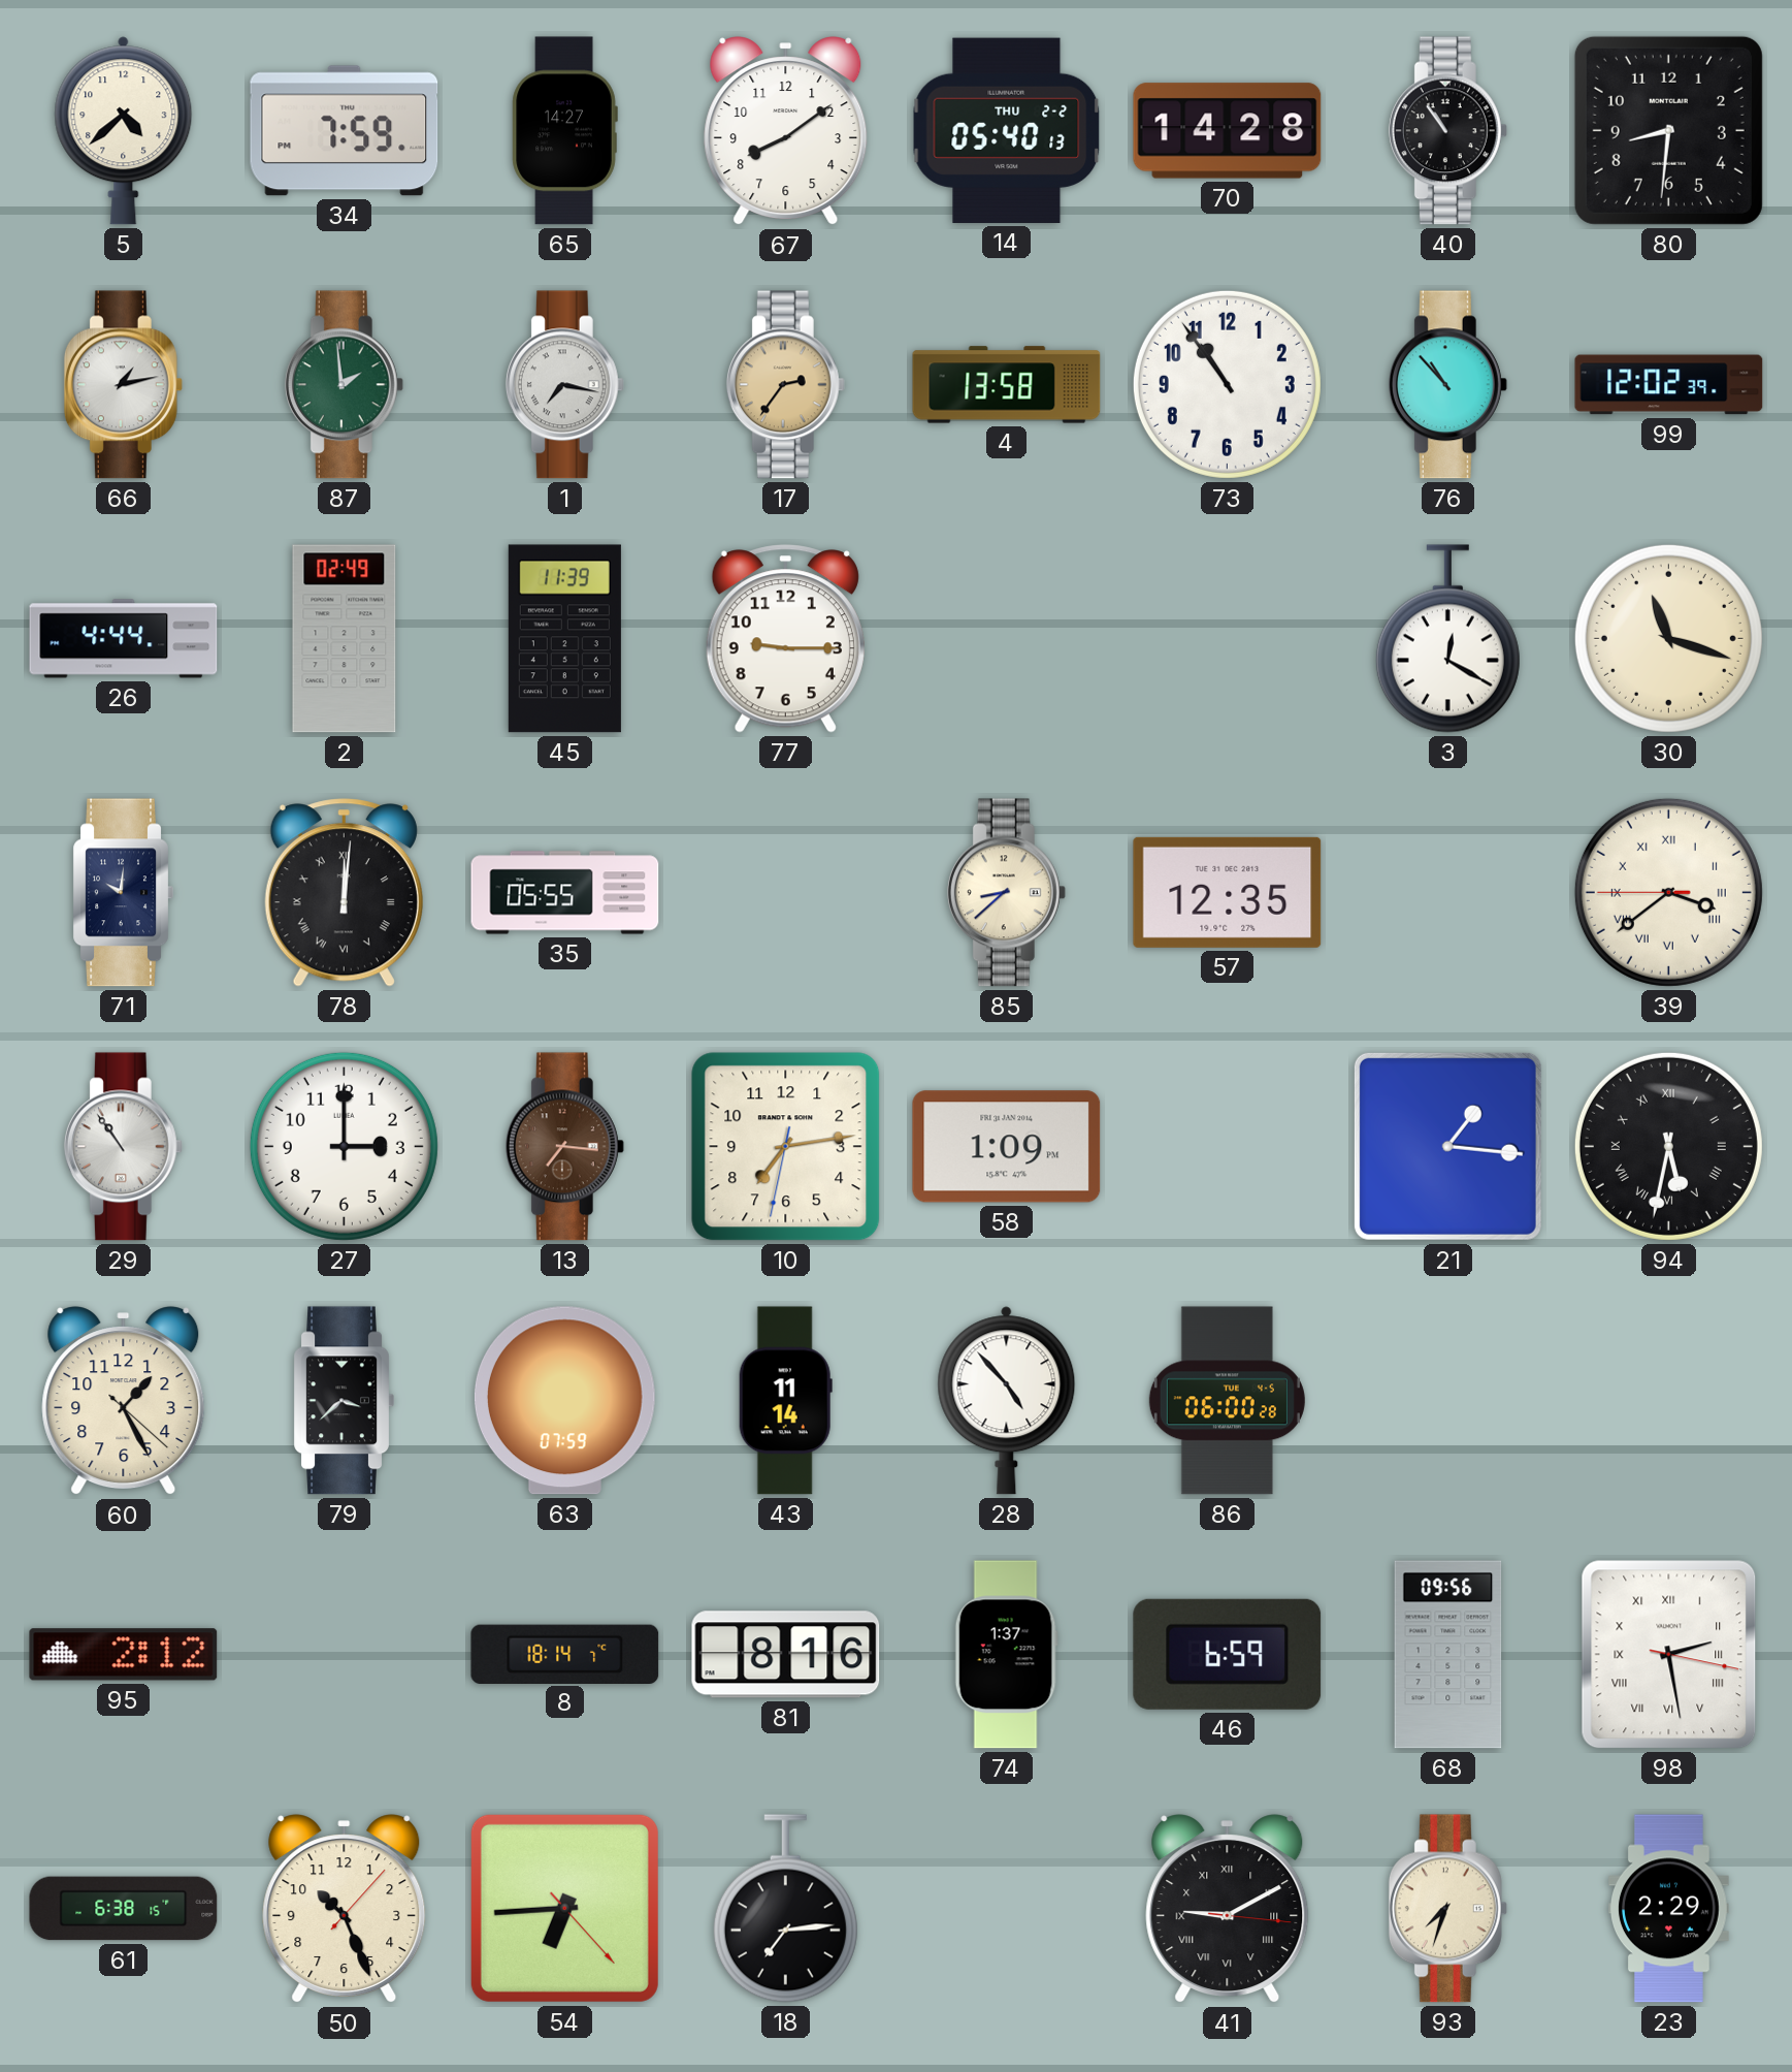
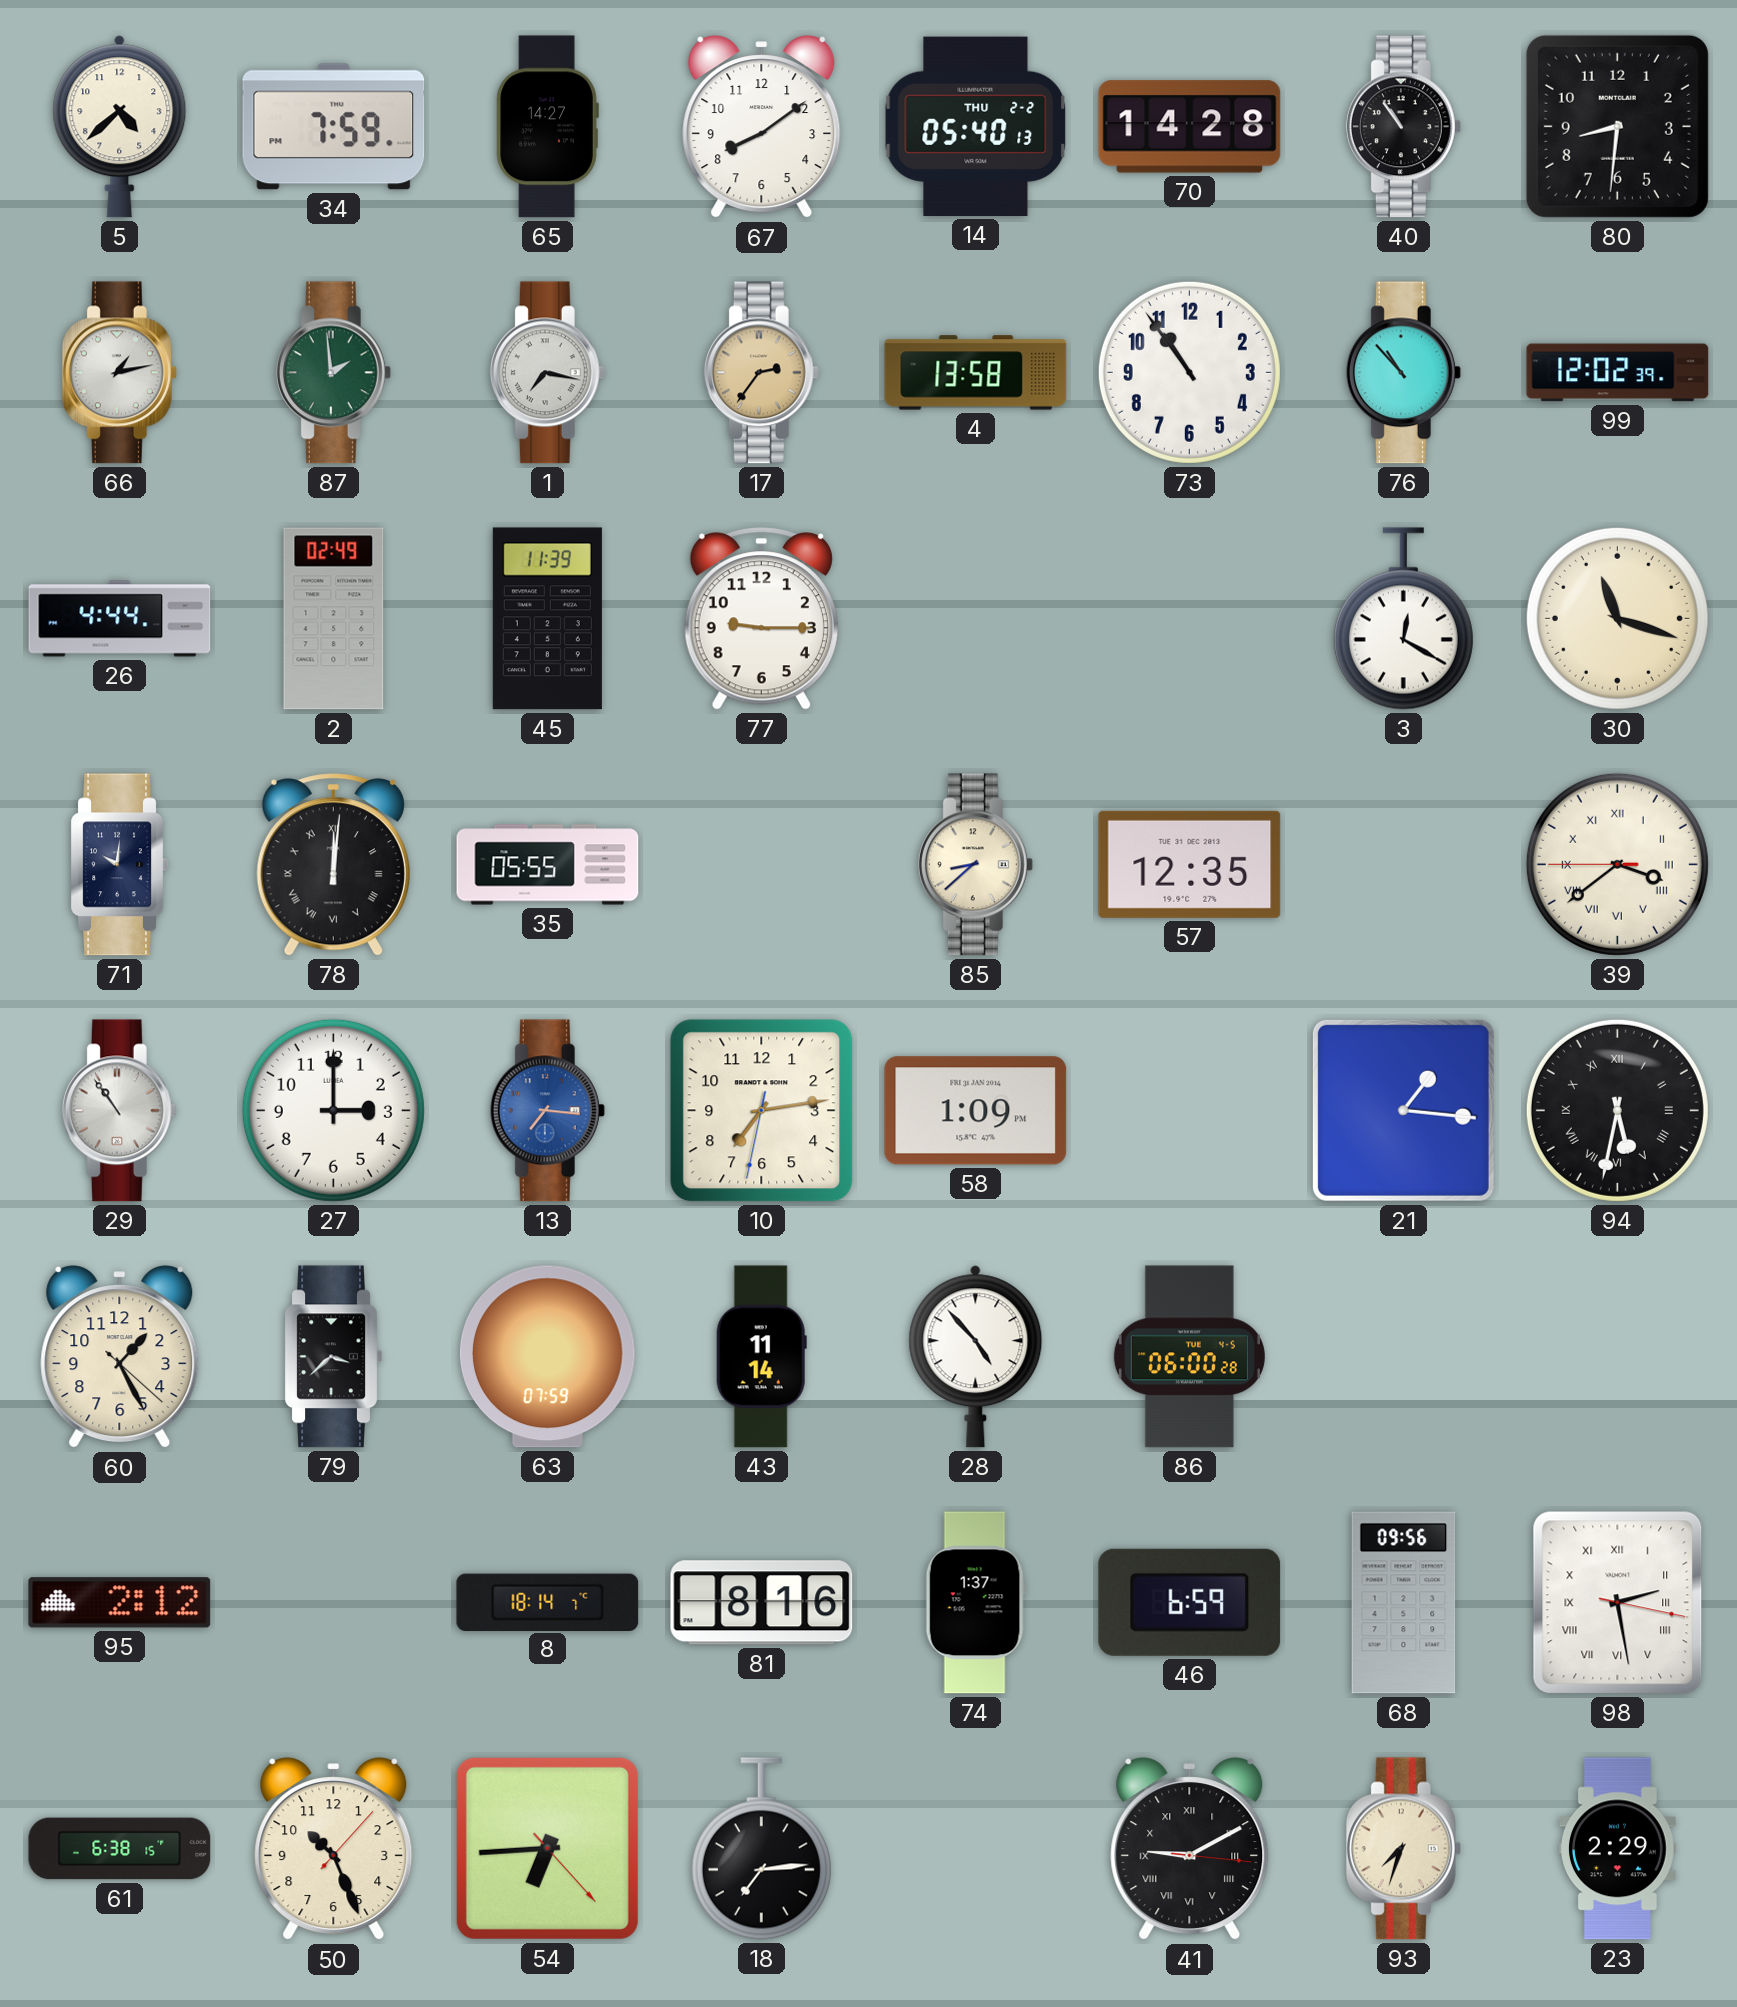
13 dial: brown -> blue
